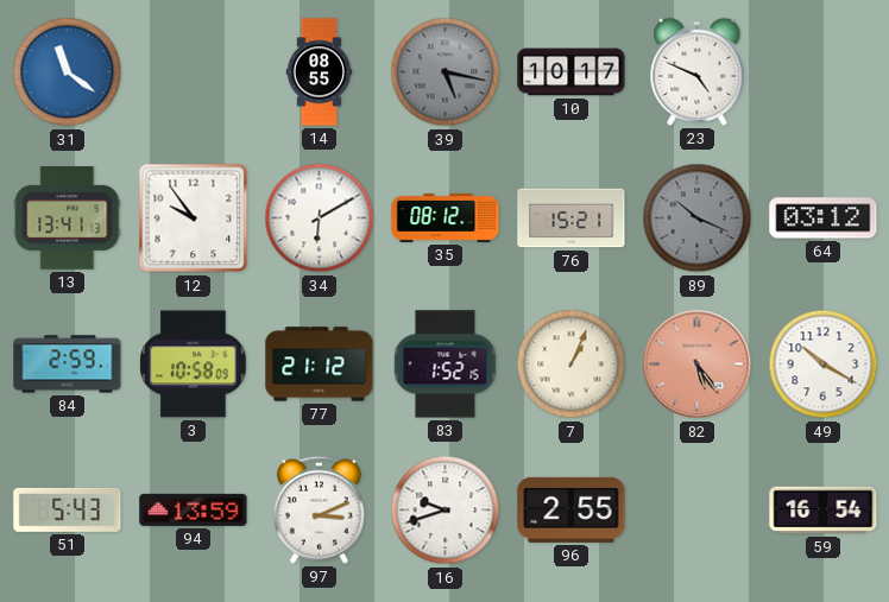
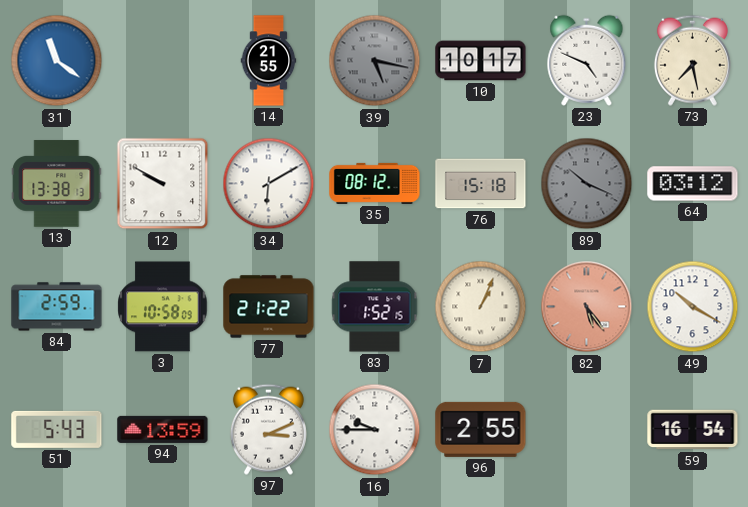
14: 08:55 -> 21:55
73: none -> 7:28
13: 13:41 -> 13:38
12: 9:54 -> 9:50
76: 15:21 -> 15:18
77: 21:12 -> 21:22
16: 9:42 -> 9:45
